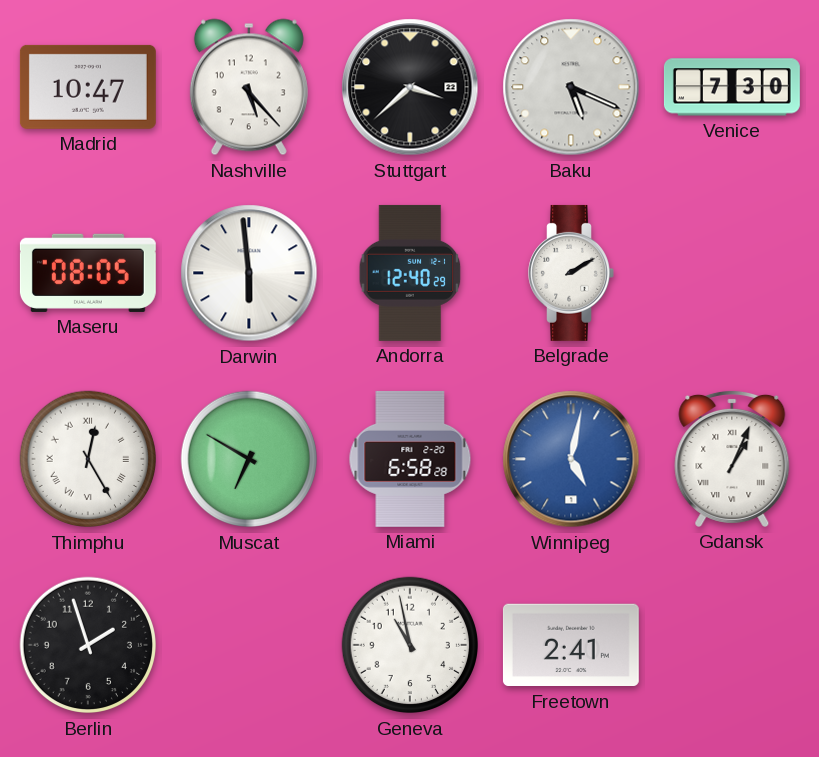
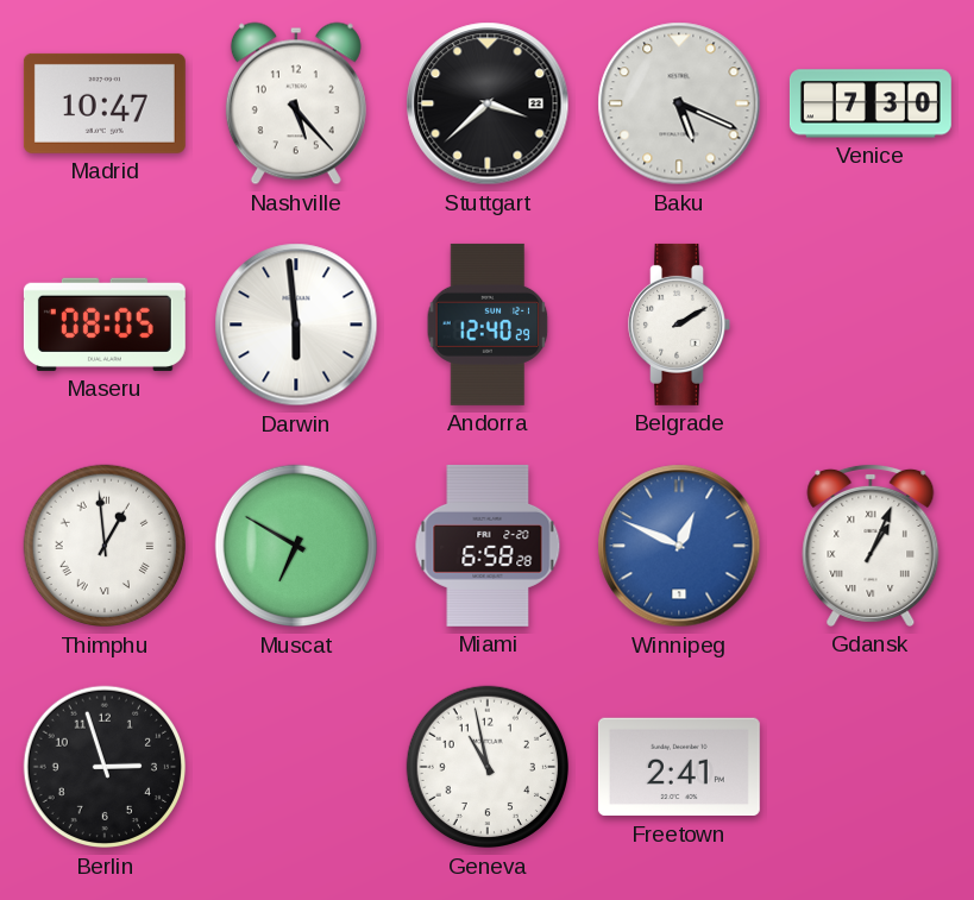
Thimphu: 12:25 -> 12:59
Winnipeg: 5:02 -> 12:49
Berlin: 1:57 -> 2:57
